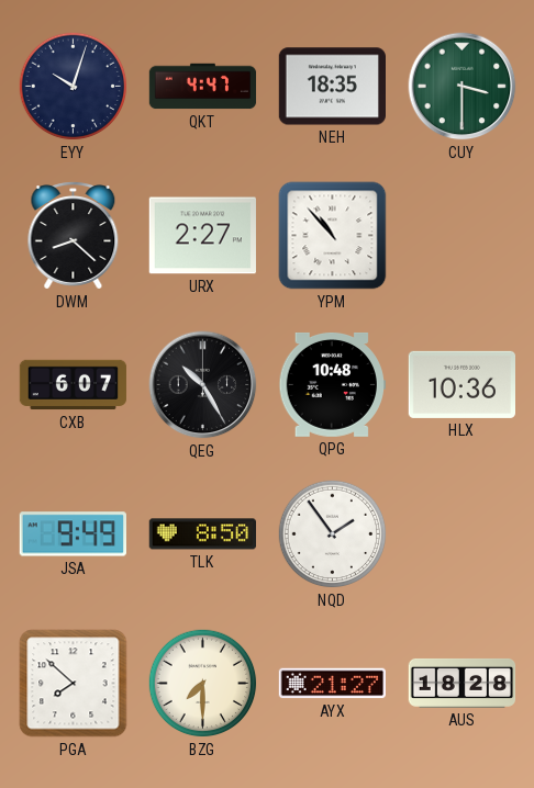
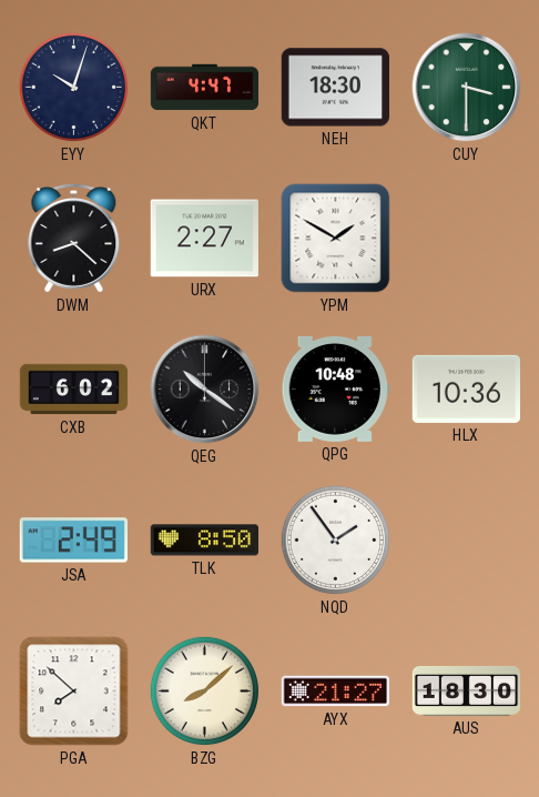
NEH: 18:35 -> 18:30
YPM: 10:53 -> 1:50
CXB: 6:07 -> 6:02
QEG: 10:25 -> 10:21
JSA: 9:49 -> 2:49
BZG: 7:30 -> 8:08
AUS: 18:28 -> 18:30
